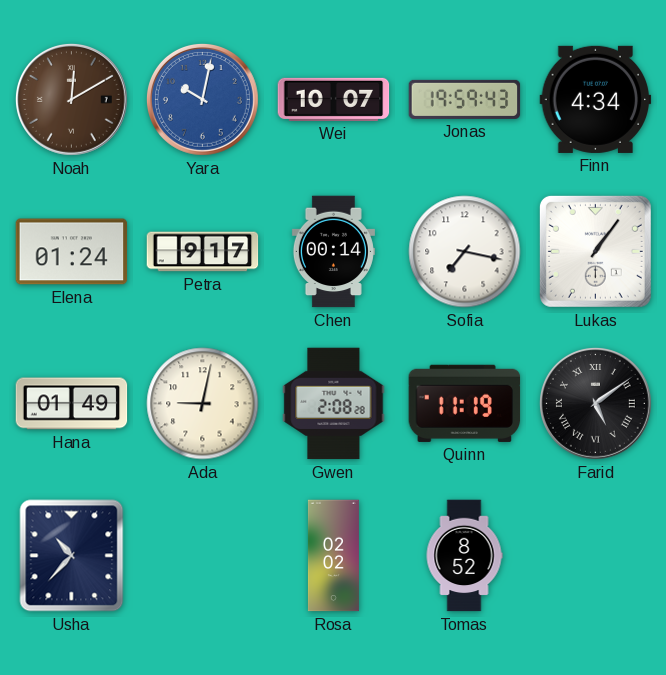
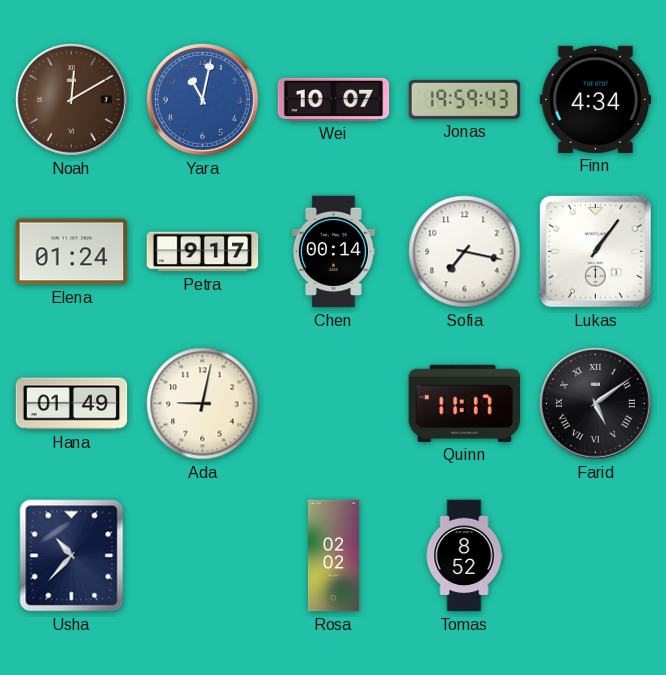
Yara: 10:02 -> 11:02
Gwen: 2:08 -> none
Quinn: 11:19 -> 11:17
